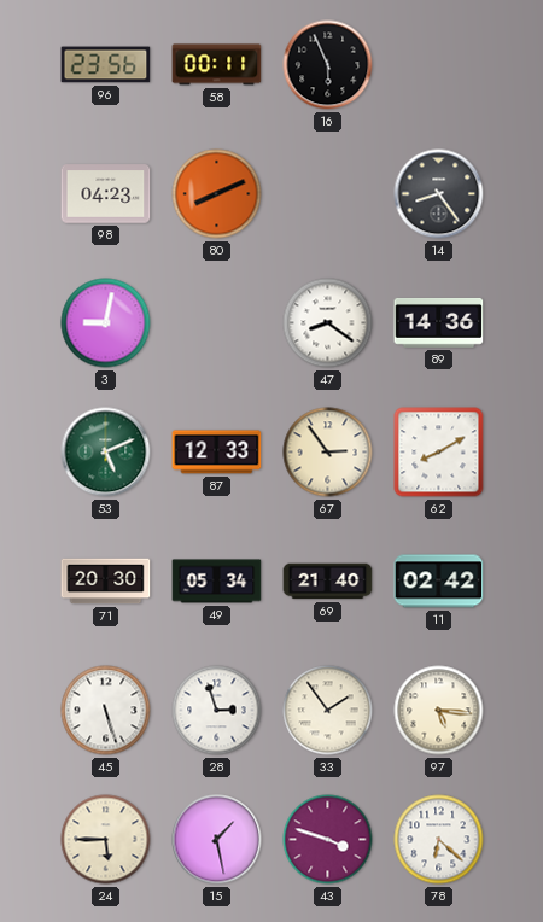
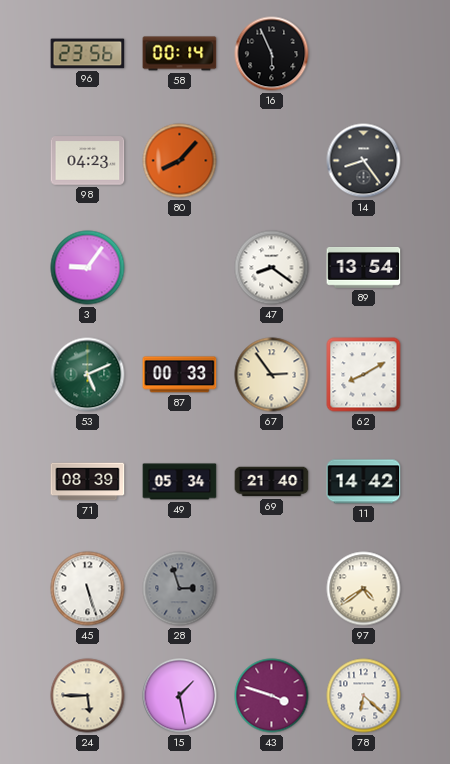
58: 00:11 -> 00:14
80: 8:11 -> 8:07
3: 9:02 -> 9:06
89: 14:36 -> 13:54
87: 12:33 -> 00:33
71: 20:30 -> 08:39
11: 02:42 -> 14:42
28 dial: white -> grey
33: 1:54 -> none
97: 5:16 -> 4:39
